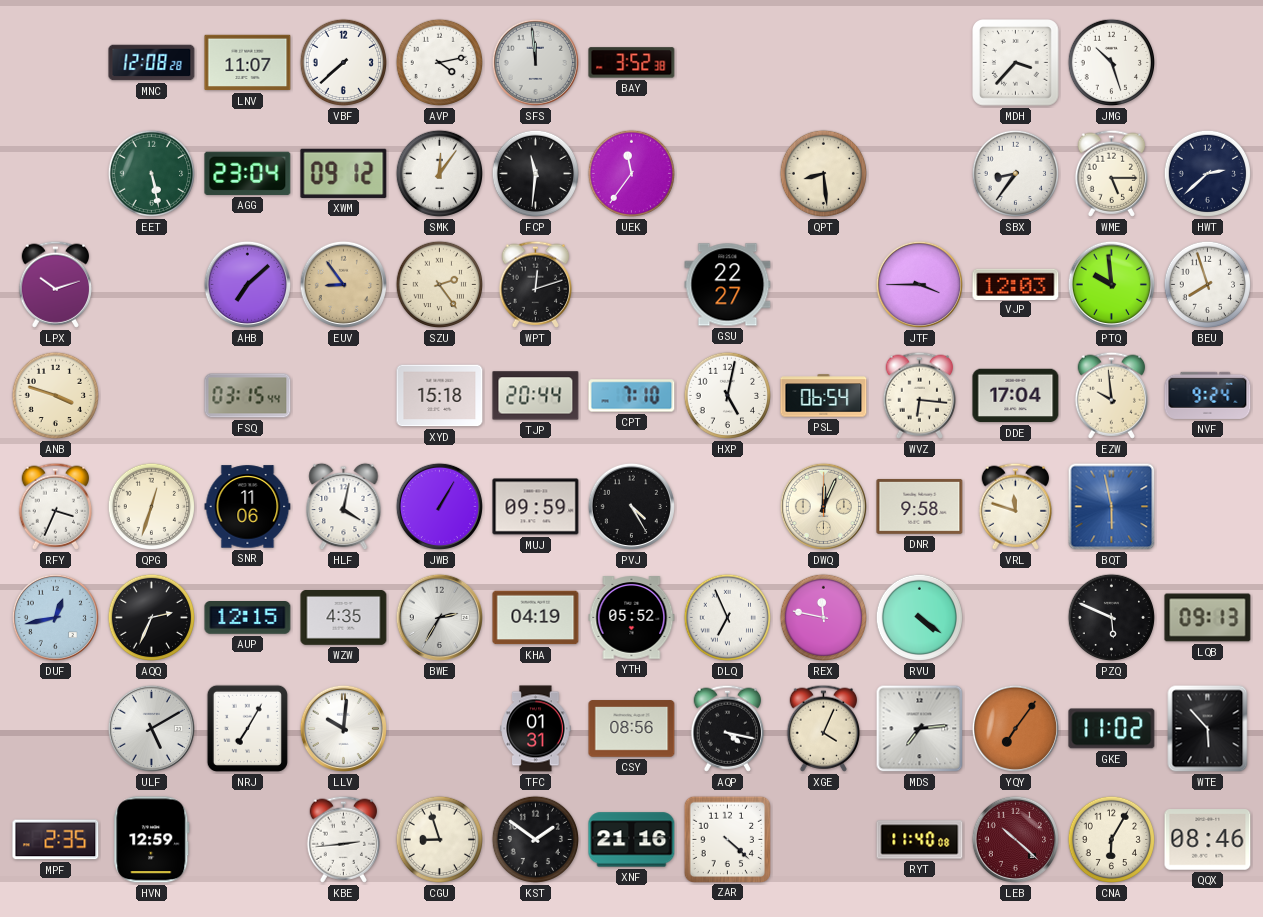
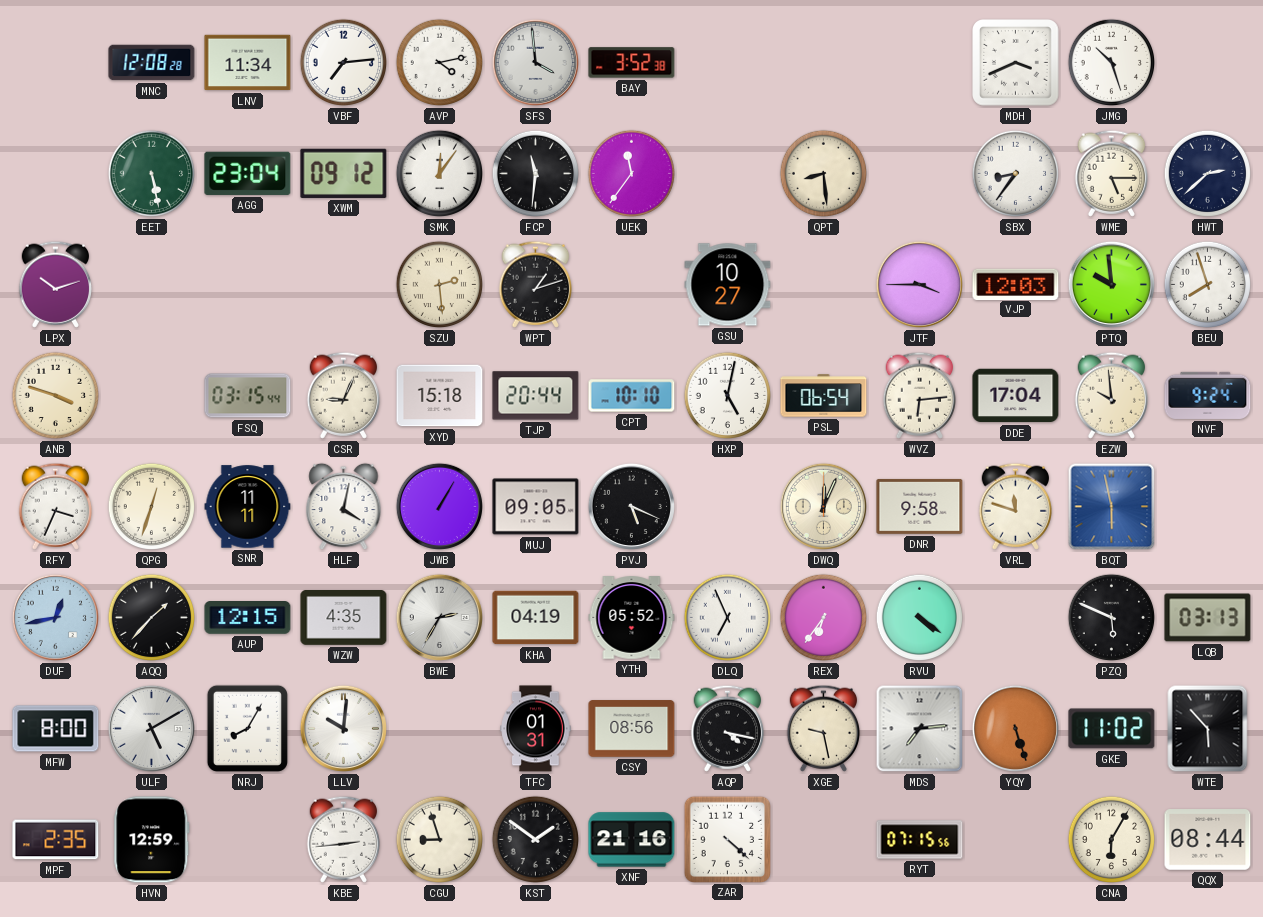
LNV: 11:07 -> 11:34
VBF: 7:38 -> 7:14
SFS: 11:59 -> 3:59
MDH: 3:37 -> 3:41
AHB: 7:08 -> none
EUV: 8:54 -> none
SZU: 2:24 -> 2:29
WPT: 12:12 -> 1:12
GSU: 22:27 -> 10:27
CSR: none -> 9:04
CPT: 7:10 -> 10:10
WVZ: 6:16 -> 6:14
SNR: 11:06 -> 11:11
MUJ: 09:59 -> 09:05
PVJ: 4:25 -> 5:19
AQQ: 2:34 -> 1:37
REX: 11:47 -> 6:36
LQB: 09:13 -> 03:13
MFW: none -> 8:00
NRJ: 7:05 -> 8:05
XGE: 4:04 -> 9:28
YQY: 7:06 -> 5:27
RYT: 11:40 -> 07:15
LEB: 10:22 -> none
QQX: 08:46 -> 08:44
